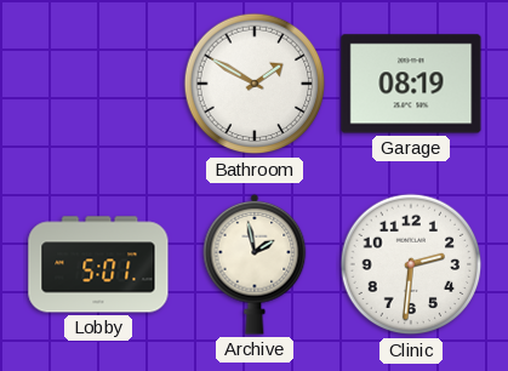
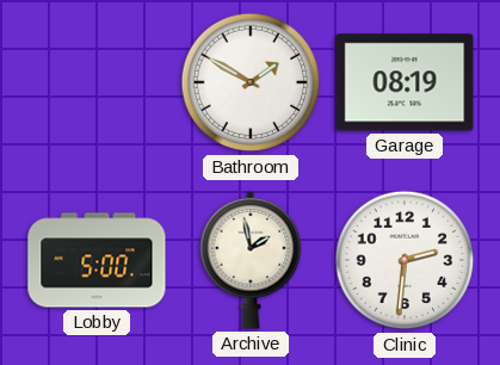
Lobby: 5:01 -> 5:00
